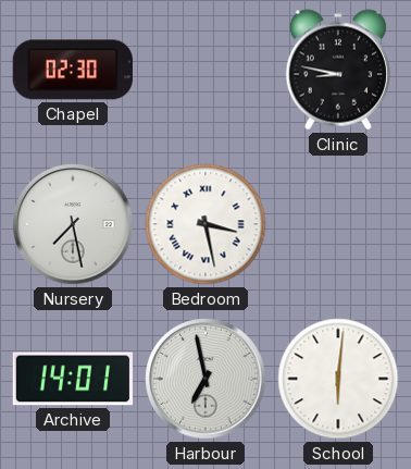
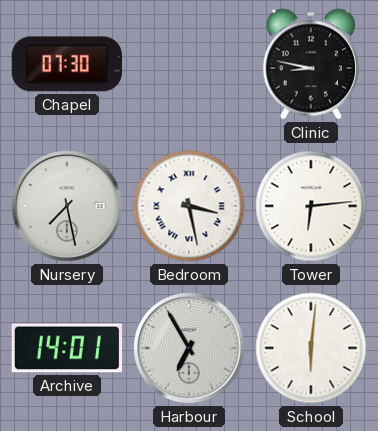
Chapel: 02:30 -> 07:30
Tower: none -> 6:14
Harbour: 6:58 -> 6:55
